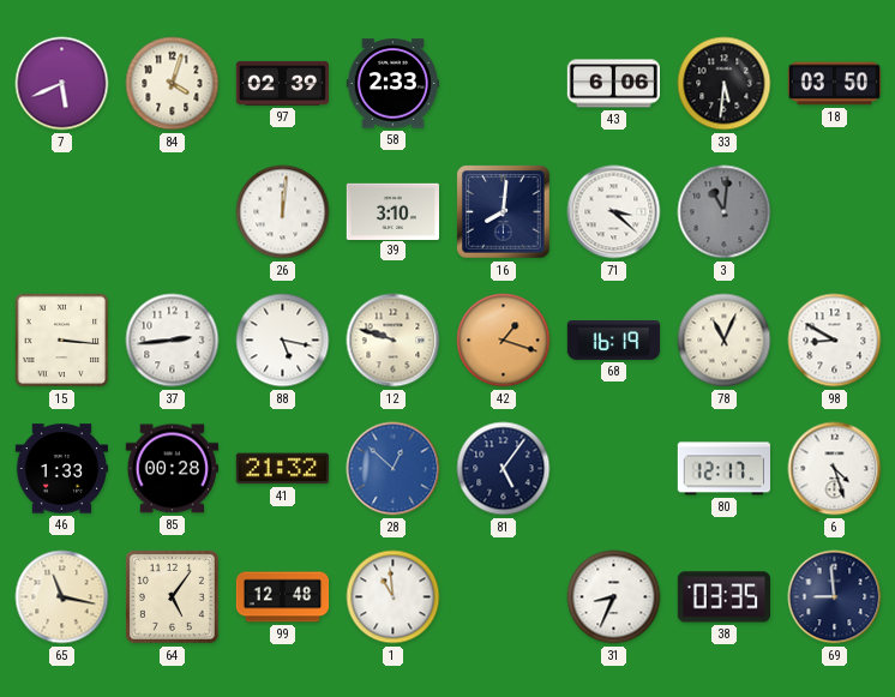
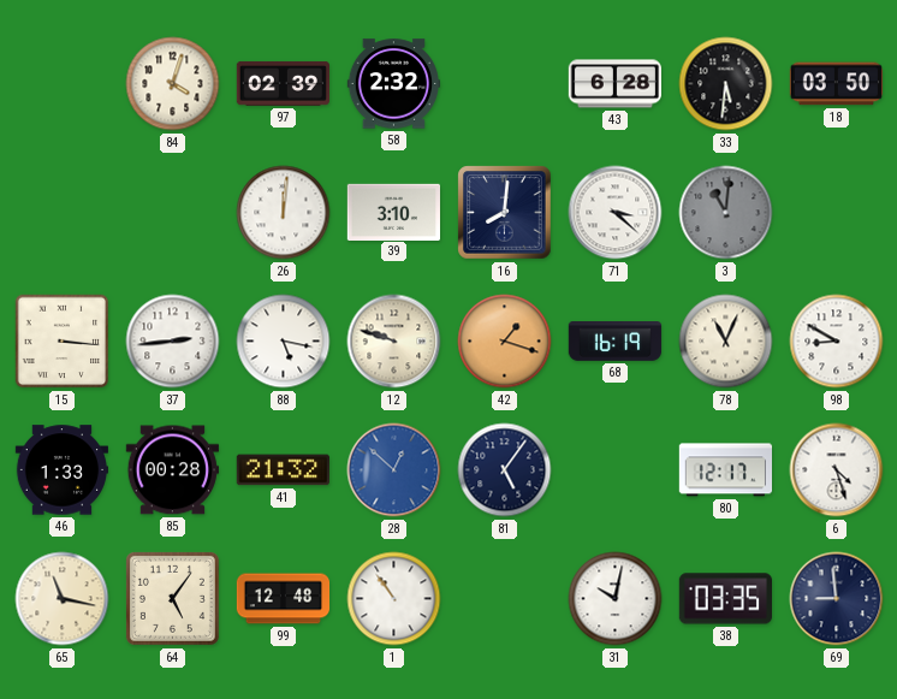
7: 5:41 -> none
58: 2:33 -> 2:32
43: 6:06 -> 6:28
1: 10:59 -> 10:54
31: 8:34 -> 10:02
